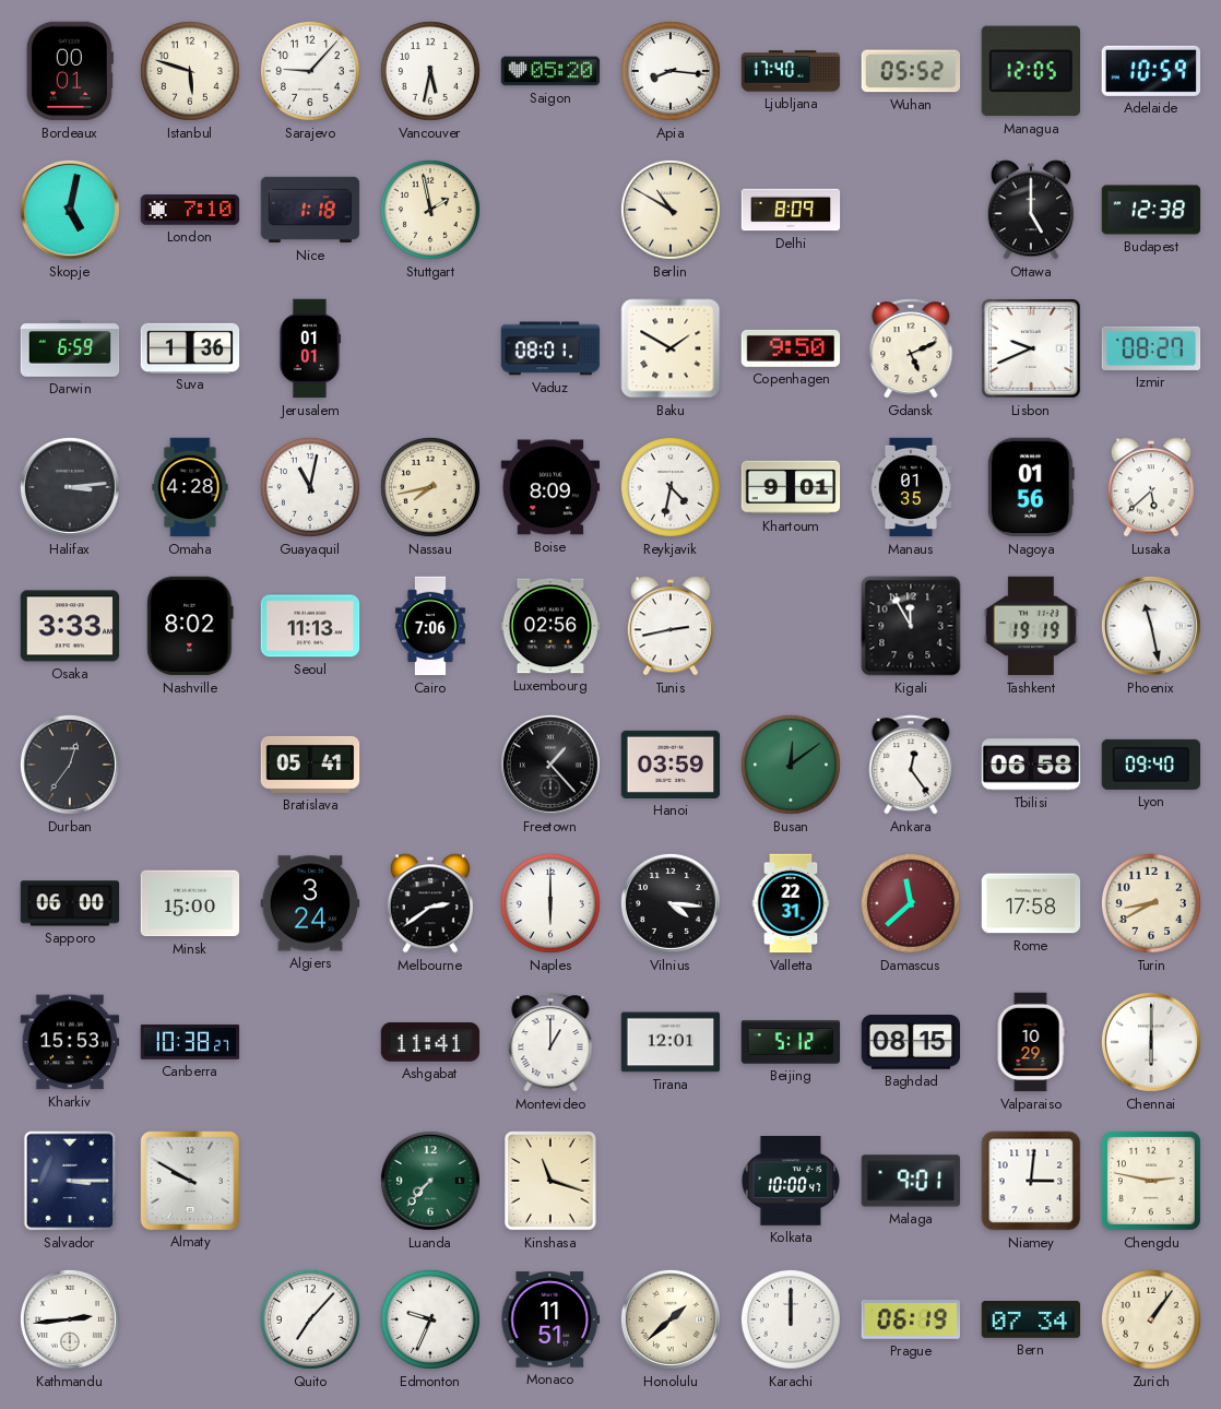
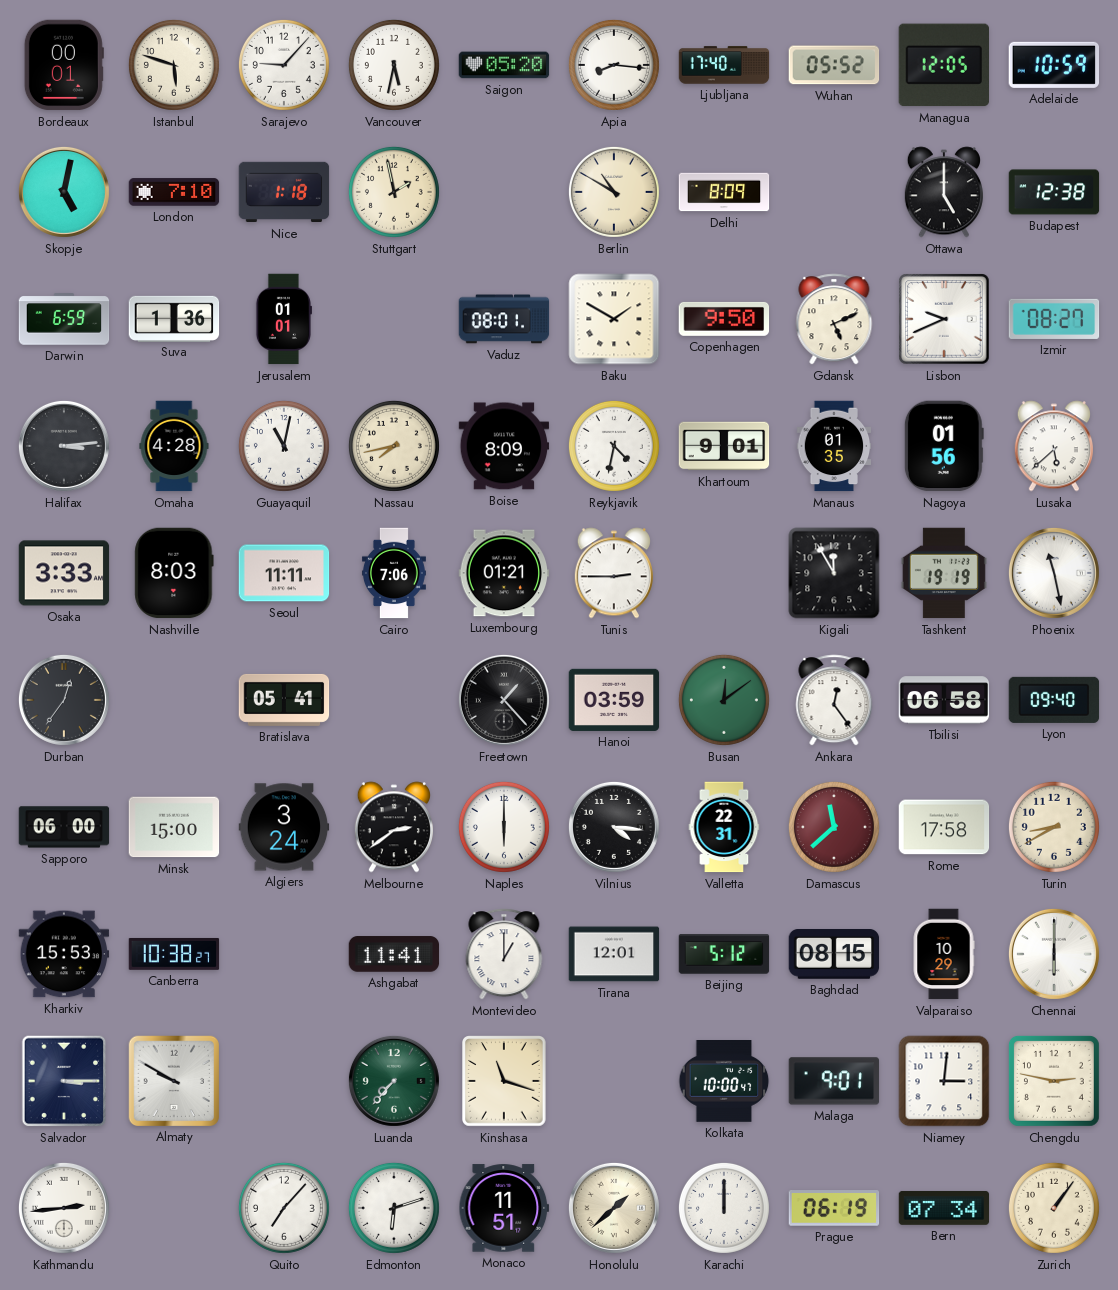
Nashville: 8:02 -> 8:03
Seoul: 11:13 -> 11:11
Luxembourg: 02:56 -> 01:21
Tunis: 2:43 -> 2:45
Edmonton: 9:34 -> 6:12
